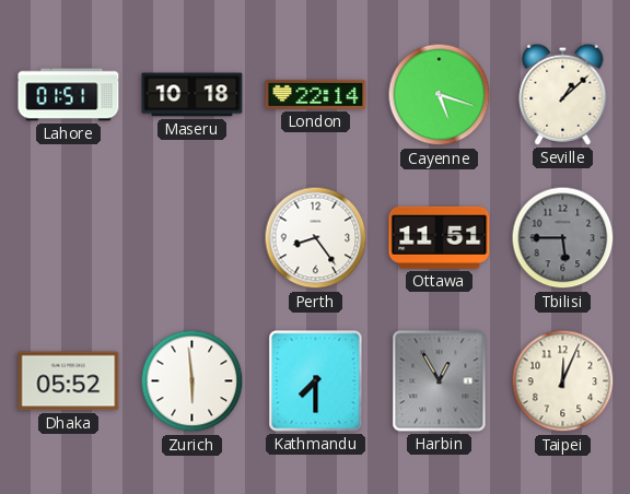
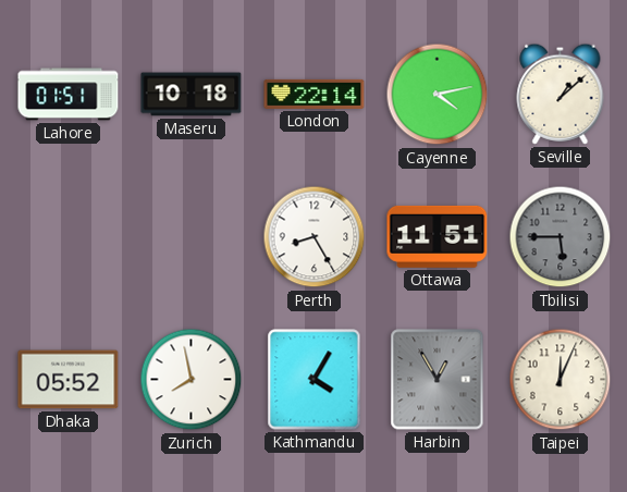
Cayenne: 5:18 -> 4:13
Perth: 8:24 -> 8:25
Zurich: 5:59 -> 7:58
Kathmandu: 7:30 -> 4:05
